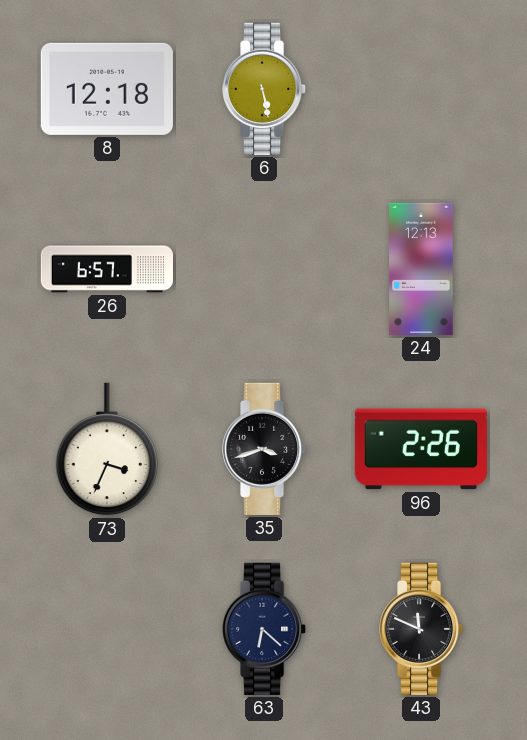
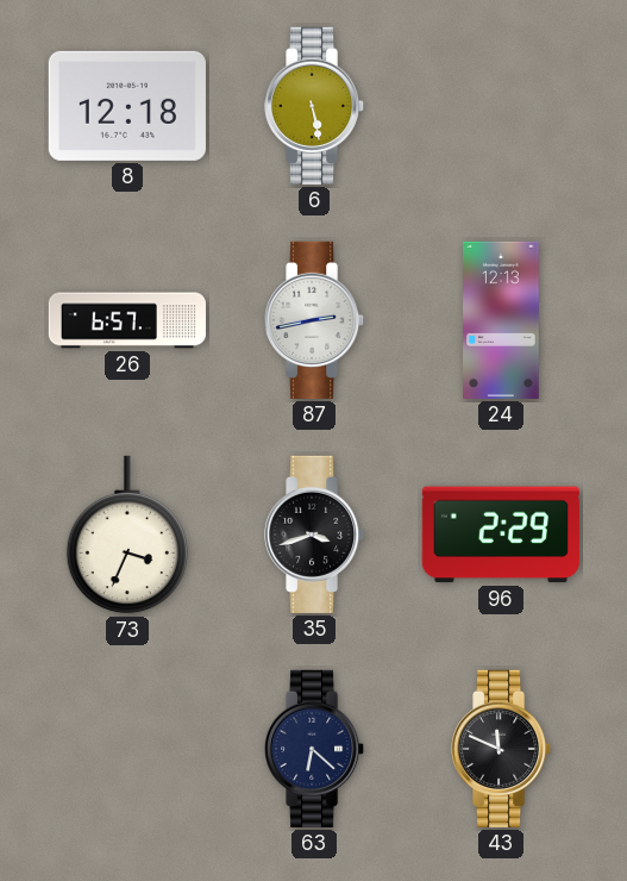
87: none -> 2:43
96: 2:26 -> 2:29
